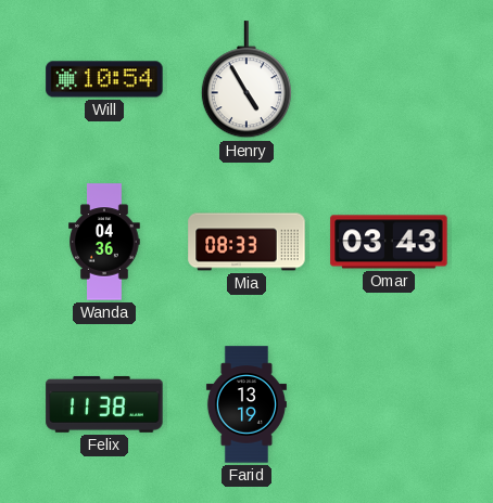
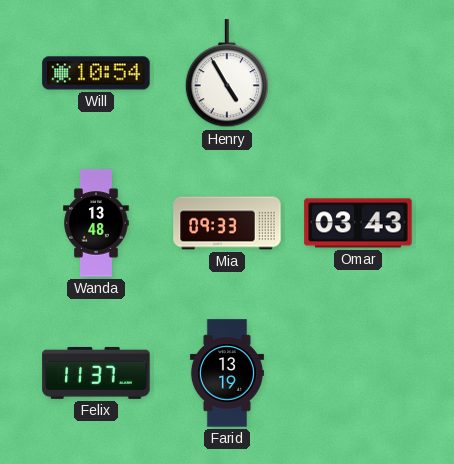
Wanda: 04:36 -> 13:48
Mia: 08:33 -> 09:33
Felix: 11:38 -> 11:37
